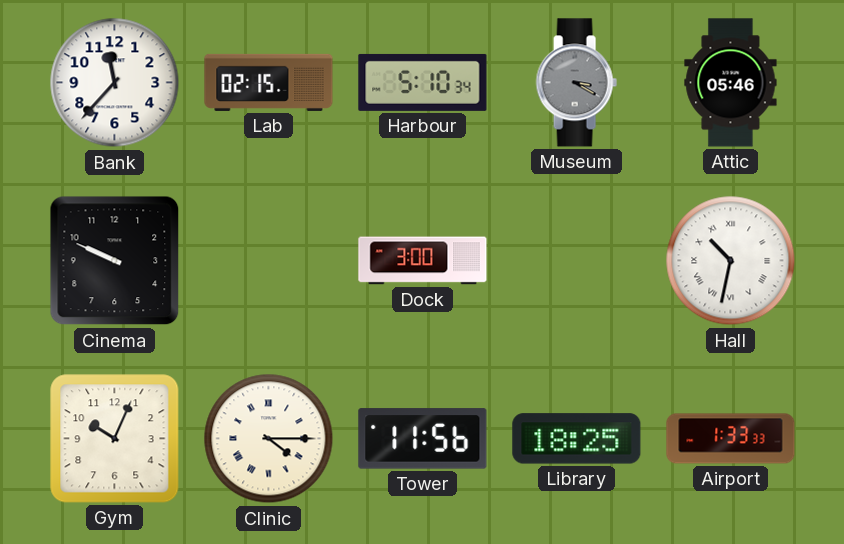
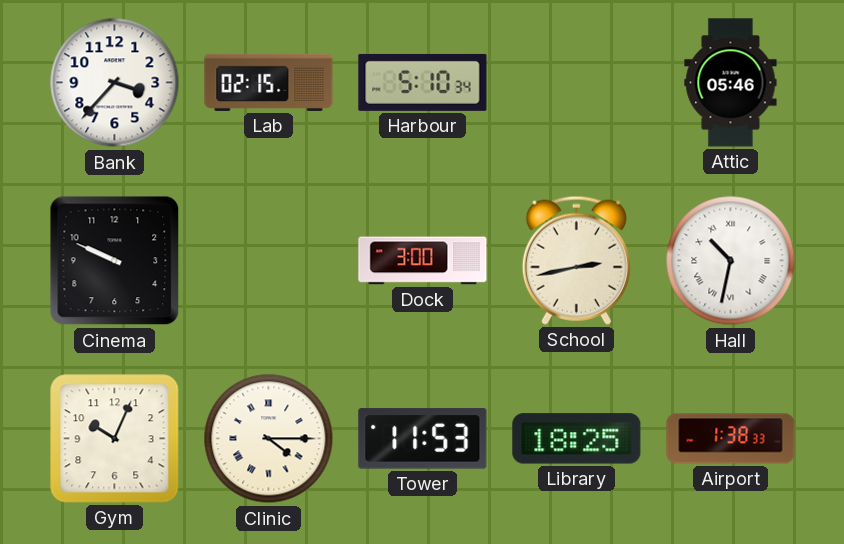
Bank: 11:37 -> 3:37
Museum: 3:20 -> none
School: none -> 2:43
Tower: 11:56 -> 11:53
Airport: 1:33 -> 1:38
